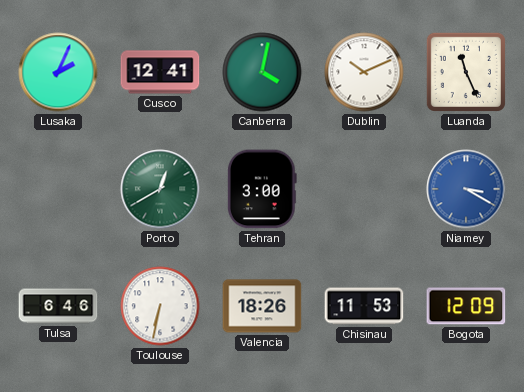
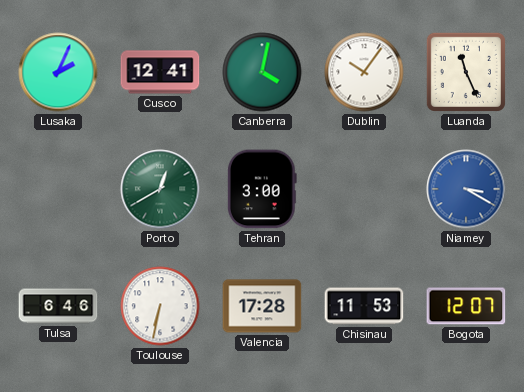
Dublin: 10:11 -> 10:06
Valencia: 18:26 -> 17:28
Bogota: 12:09 -> 12:07
